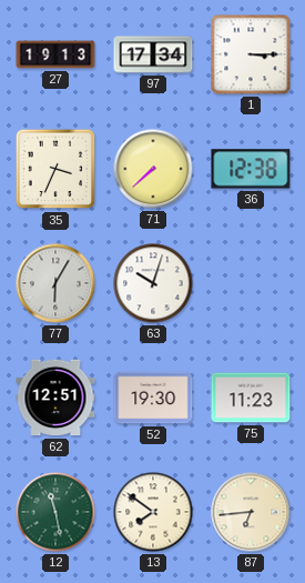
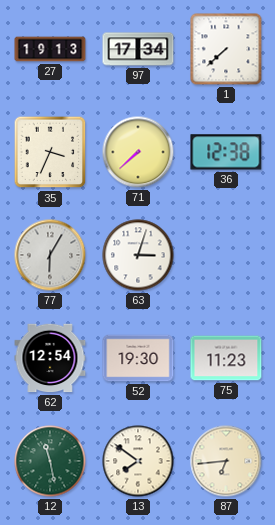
1: 3:15 -> 7:38
63: 10:03 -> 3:03
62: 12:51 -> 12:54
